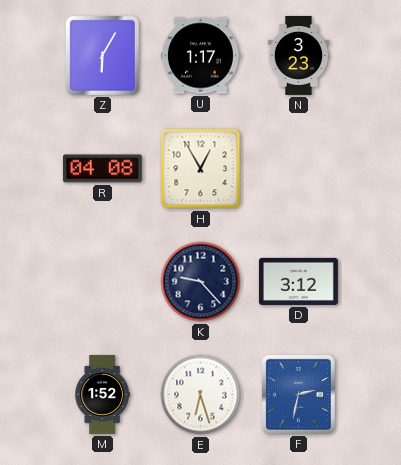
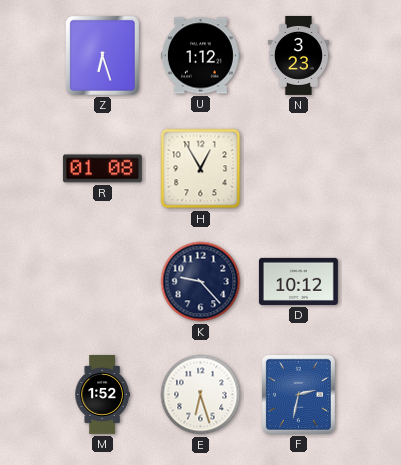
Z: 6:05 -> 6:27
U: 1:17 -> 1:12
R: 04:08 -> 01:08
D: 3:12 -> 10:12
